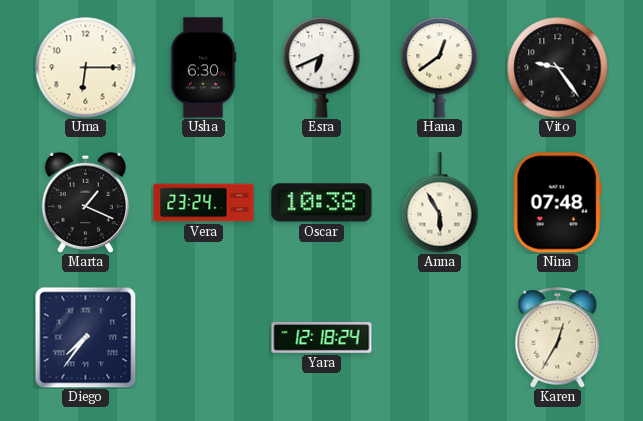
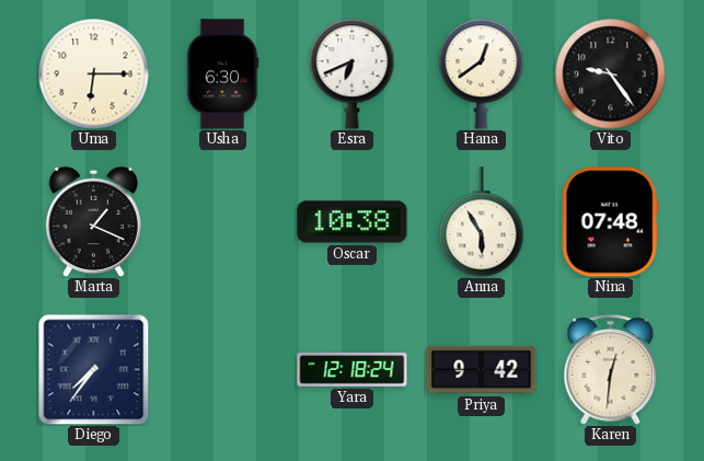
Vera: 23:24 -> none
Priya: none -> 9:42
Karen: 12:35 -> 12:31
